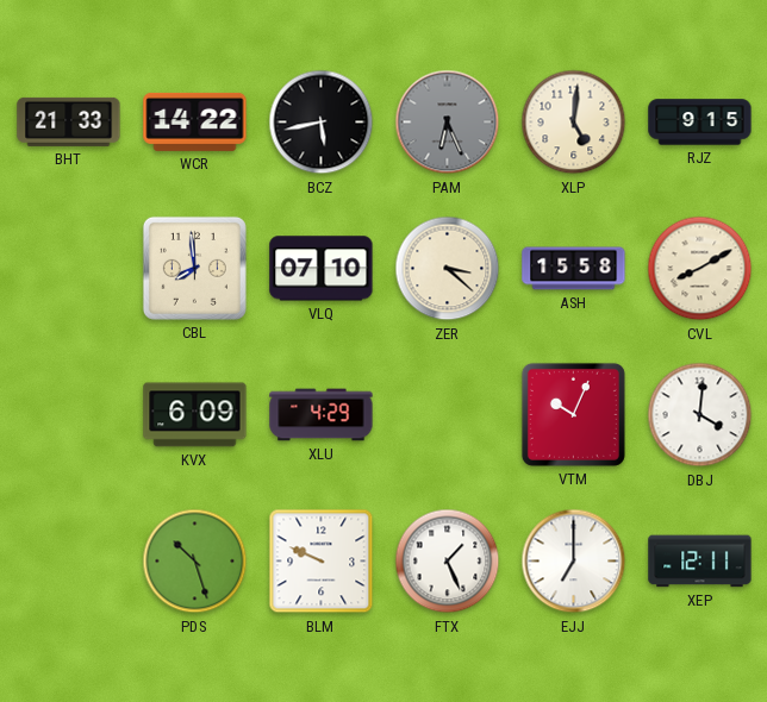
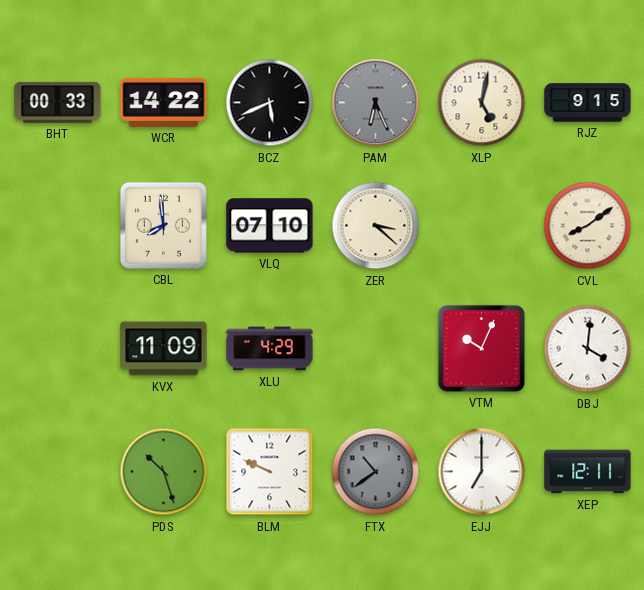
BHT: 21:33 -> 00:33
BCZ: 5:43 -> 5:41
XLP: 5:01 -> 5:02
ASH: 15:58 -> none
CVL: 8:10 -> 8:09
KVX: 6:09 -> 11:09
FTX: 1:26 -> 10:39
FTX dial: white -> grey
